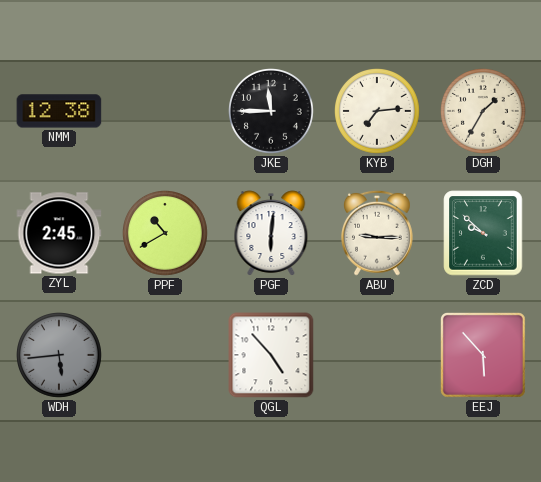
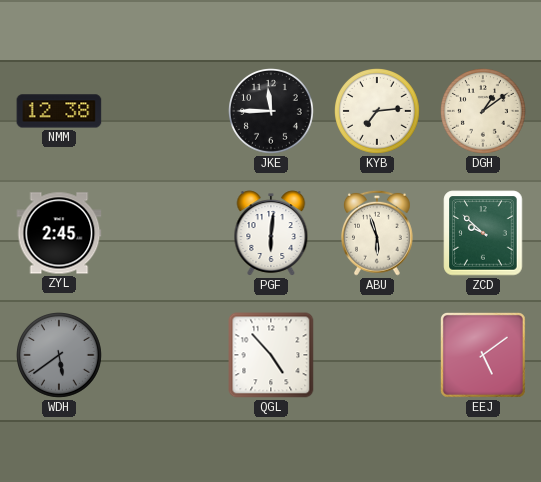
DGH: 1:35 -> 1:09
PPF: 10:40 -> none
ABU: 9:15 -> 5:57
WDH: 5:44 -> 5:39
EEJ: 5:53 -> 5:09
